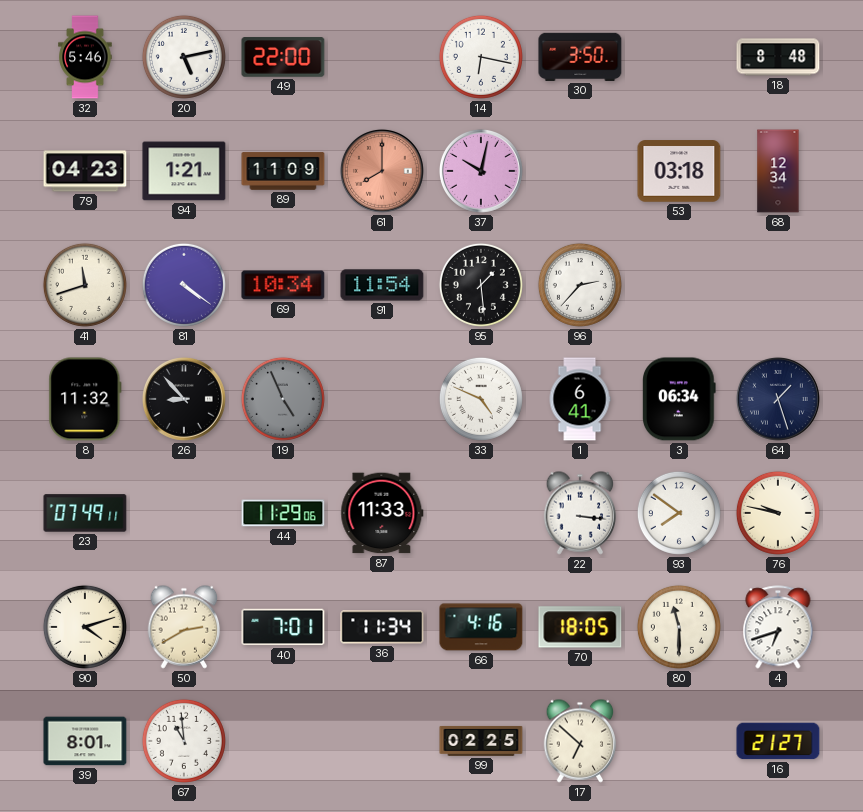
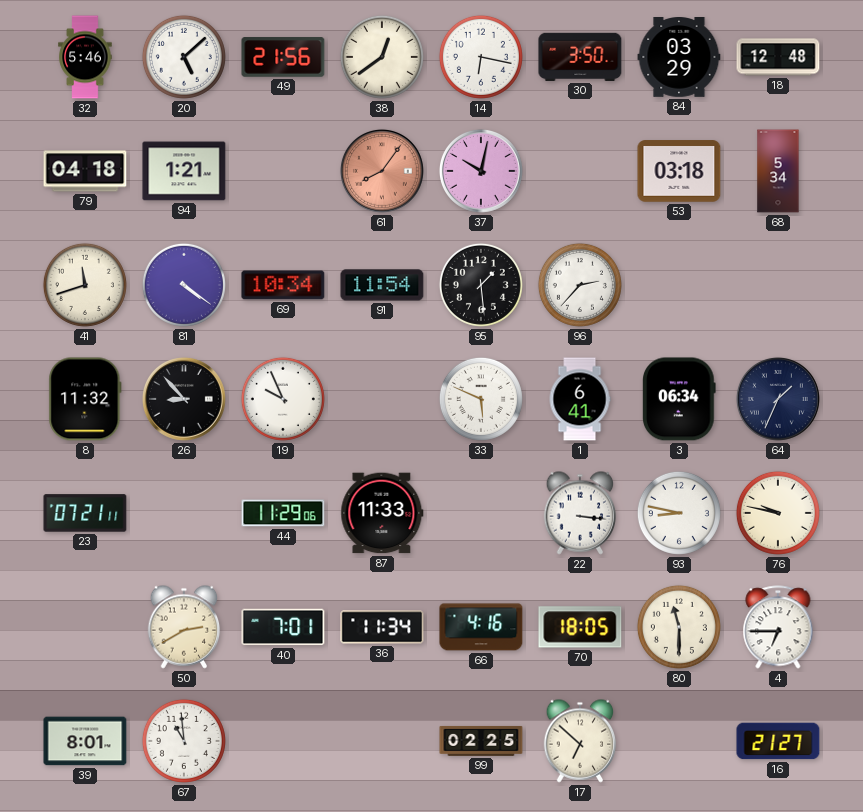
20: 5:13 -> 5:08
49: 22:00 -> 21:56
38: none -> 12:39
84: none -> 03:29
18: 8:48 -> 12:48
79: 04:23 -> 04:18
89: 11:09 -> none
61: 8:00 -> 8:06
68: 12:34 -> 5:34
19: 4:56 -> 9:56
19 dial: grey -> white
33: 4:49 -> 5:49
64: 1:27 -> 1:34
23: 07:49 -> 07:21
93: 7:51 -> 8:47
90: 4:12 -> none
4: 6:42 -> 6:45
